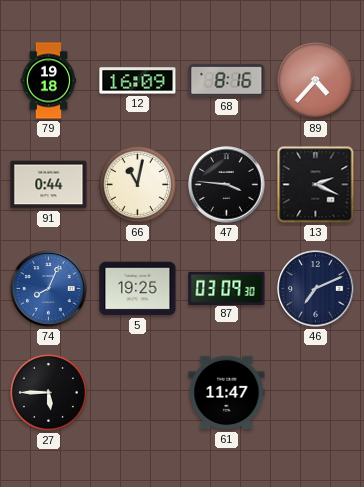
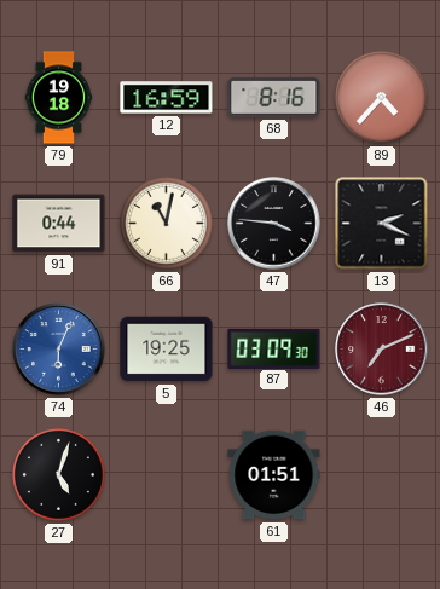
12: 16:09 -> 16:59
74: 8:04 -> 6:04
46 dial: navy -> burgundy
27: 5:45 -> 5:03
61: 11:47 -> 01:51
